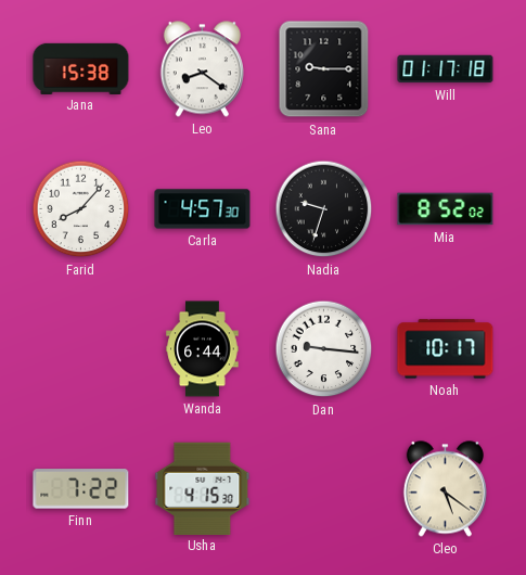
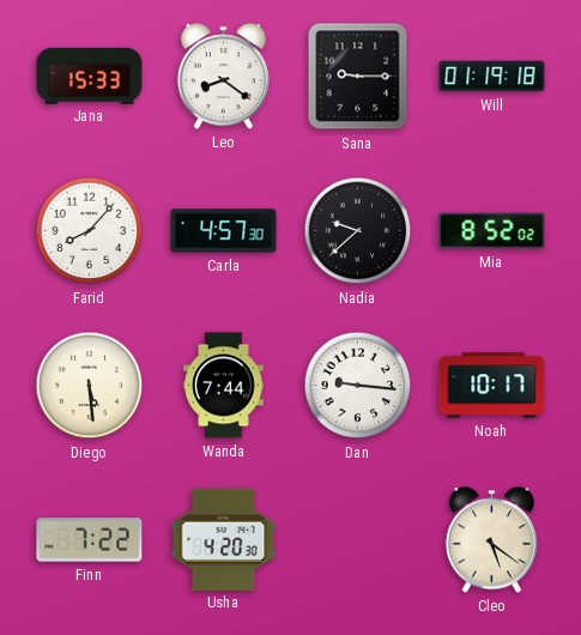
Jana: 15:38 -> 15:33
Will: 01:17 -> 01:19
Nadia: 9:33 -> 9:38
Diego: none -> 5:29
Wanda: 6:44 -> 7:44
Usha: 4:15 -> 4:20
